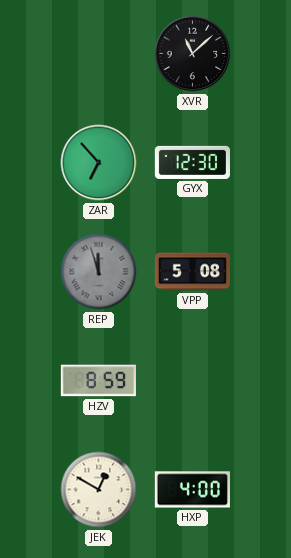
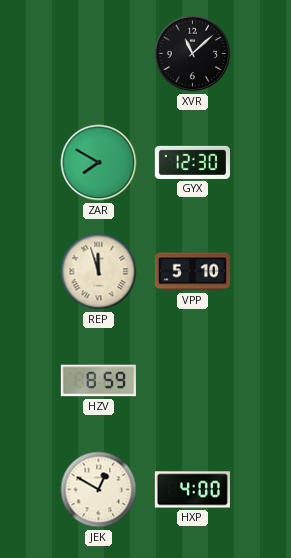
ZAR: 6:53 -> 7:50
REP dial: grey -> cream
VPP: 5:08 -> 5:10
